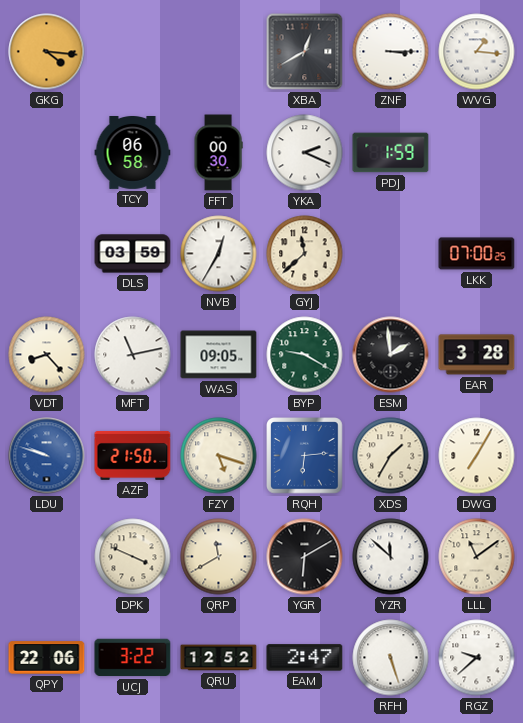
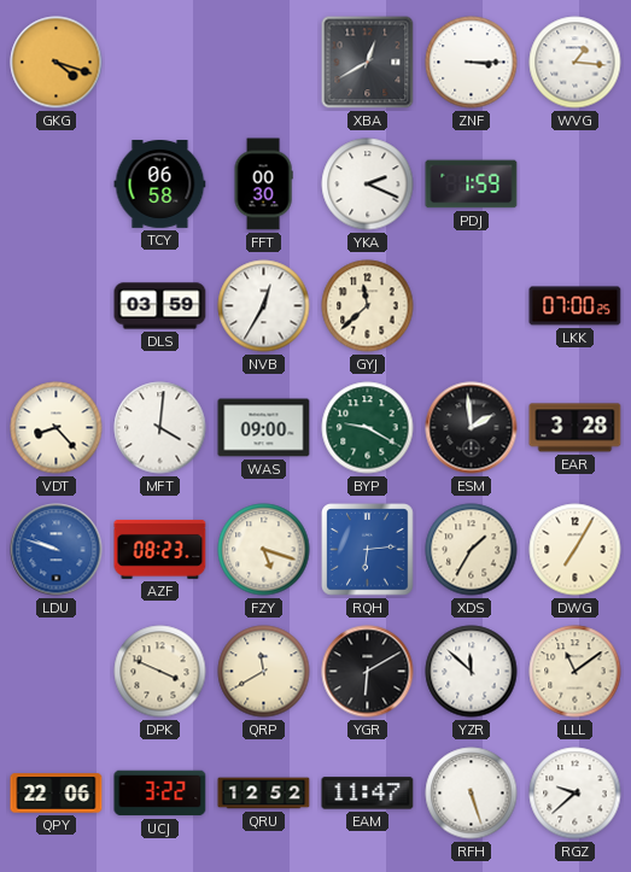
GKG: 4:16 -> 4:18
MFT: 11:13 -> 4:01
WAS: 09:05 -> 09:00
AZF: 21:50 -> 08:23
EAM: 2:47 -> 11:47
